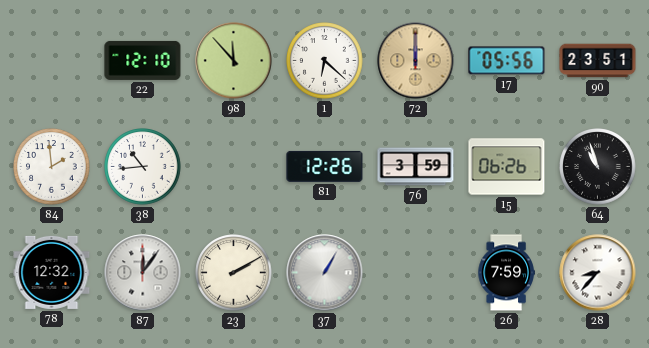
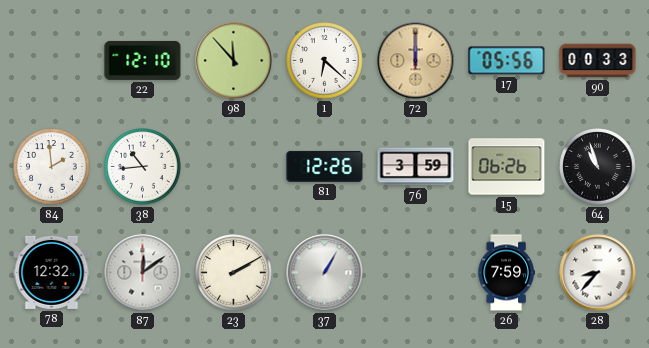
90: 23:51 -> 00:33
87: 12:06 -> 12:09
